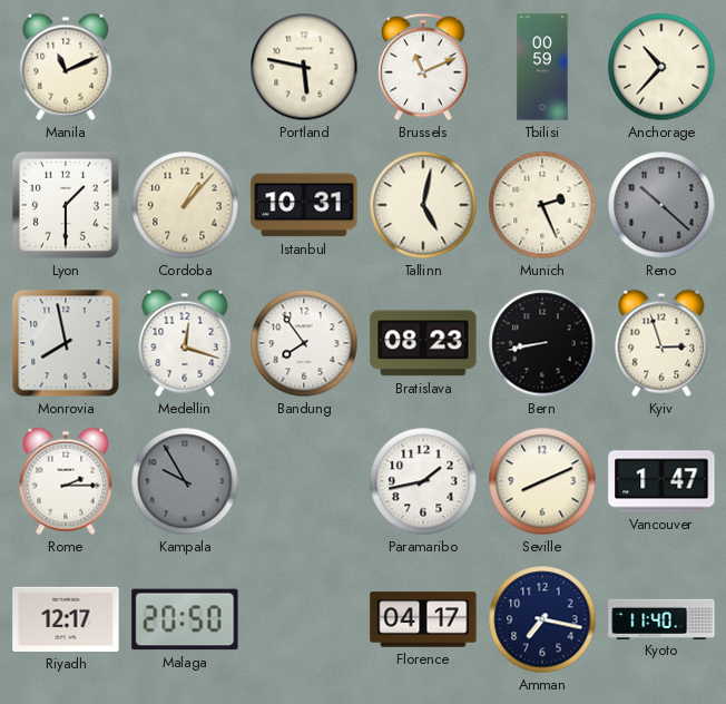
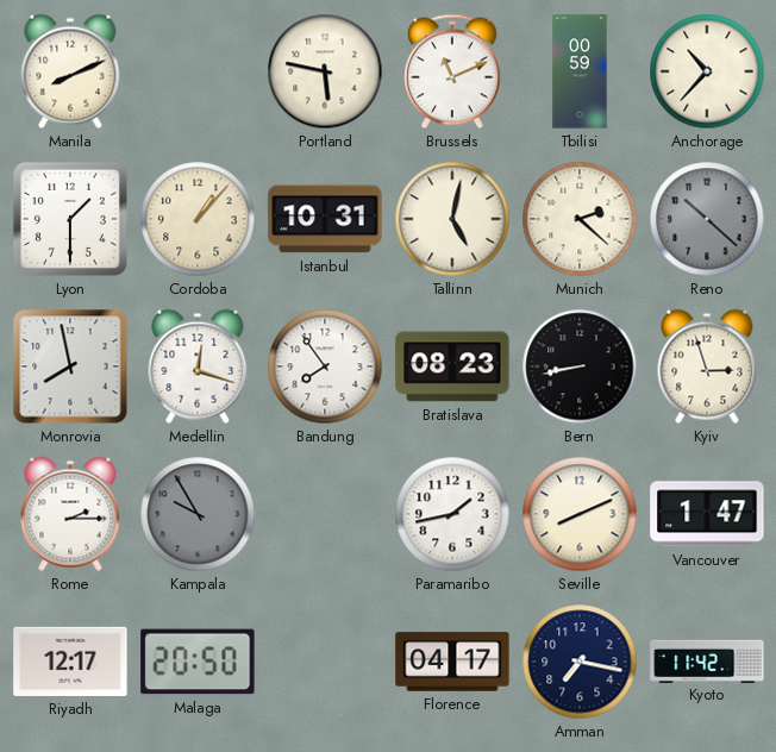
Manila: 11:11 -> 8:11
Munich: 2:26 -> 2:22
Kyoto: 11:40 -> 11:42
